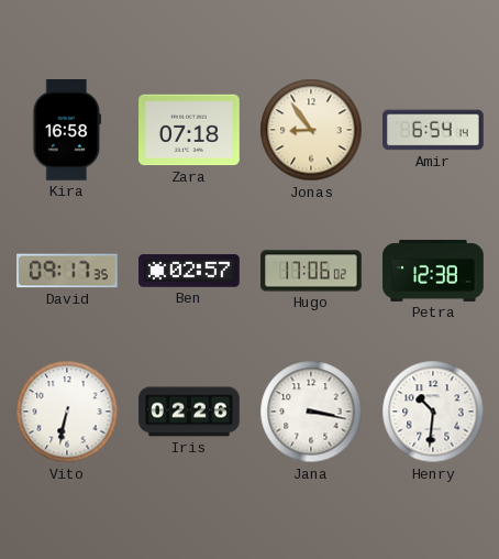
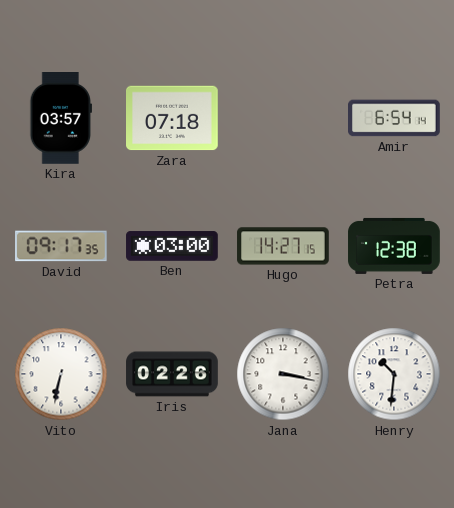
Kira: 16:58 -> 03:57
Jonas: 8:54 -> none
Ben: 02:57 -> 03:00
Hugo: 17:06 -> 14:27
